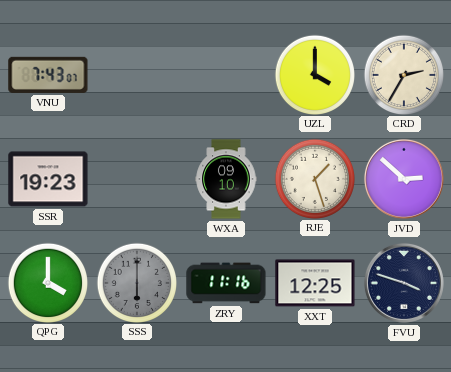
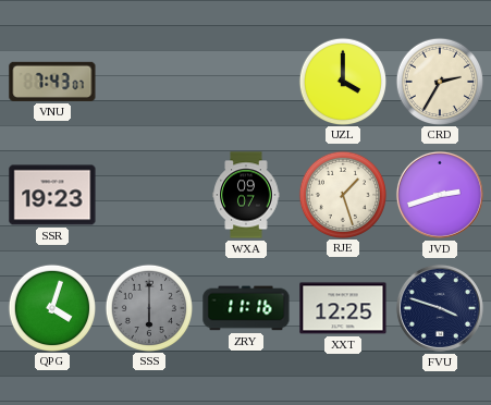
WXA: 09:10 -> 09:07
JVD: 2:52 -> 2:42
QPG: 4:00 -> 4:03
